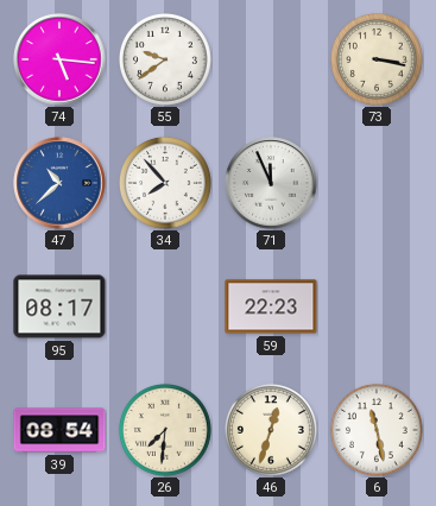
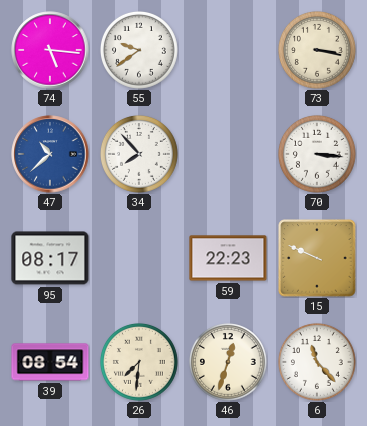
71: 11:56 -> none
70: none -> 3:16
15: none -> 9:49
6: 11:28 -> 11:23
